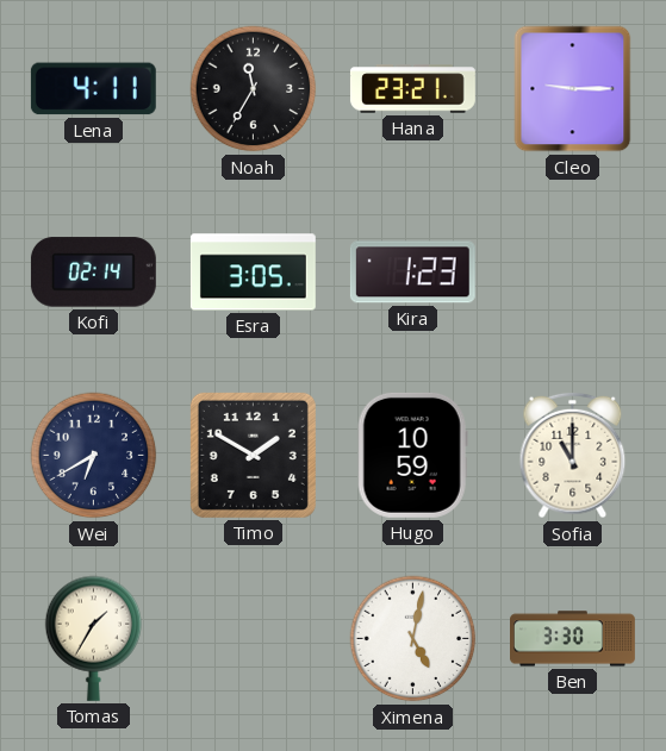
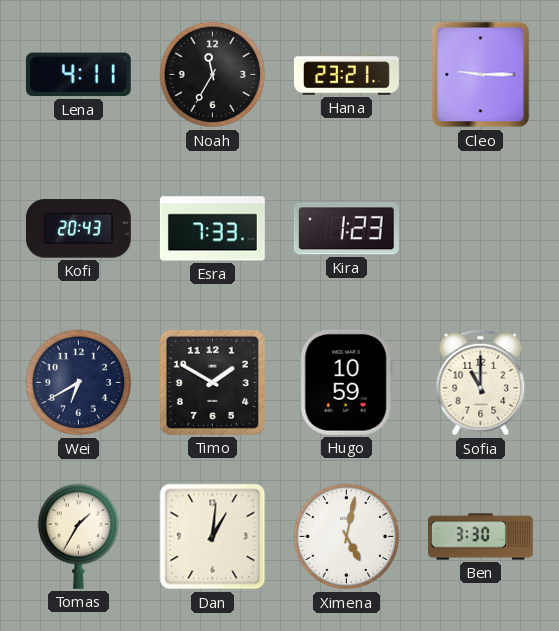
Kofi: 02:14 -> 20:43
Esra: 3:05 -> 7:33
Dan: none -> 1:01
